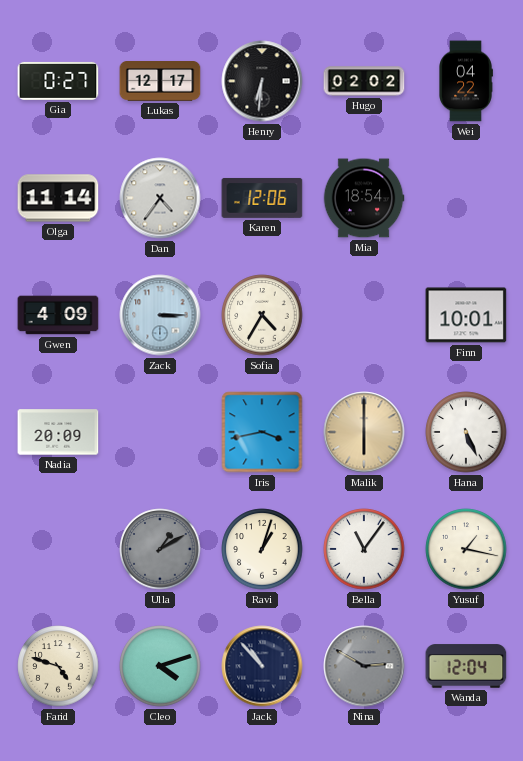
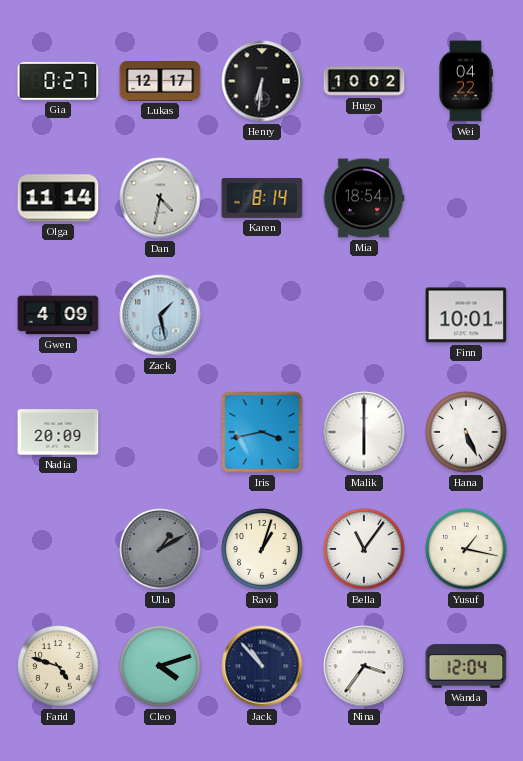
Hugo: 02:02 -> 10:02
Dan: 4:36 -> 4:32
Karen: 12:06 -> 8:14
Zack: 3:15 -> 1:28
Sofia: 4:35 -> none
Malik dial: champagne -> white
Nina: 2:50 -> 3:36
Nina dial: grey -> white
